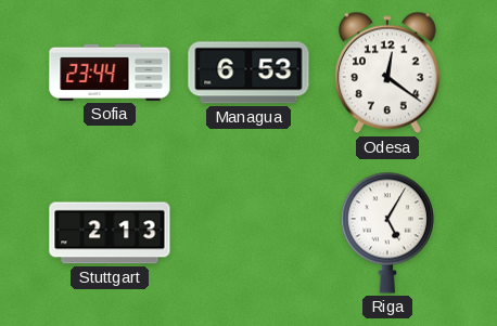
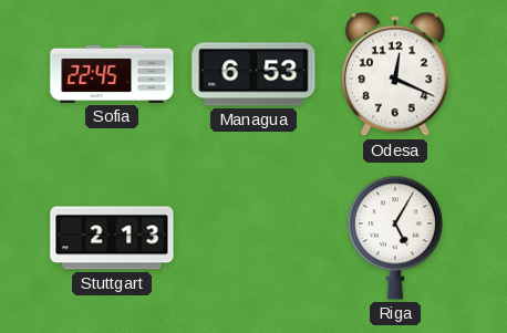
Sofia: 23:44 -> 22:45
Odesa: 12:21 -> 12:19
